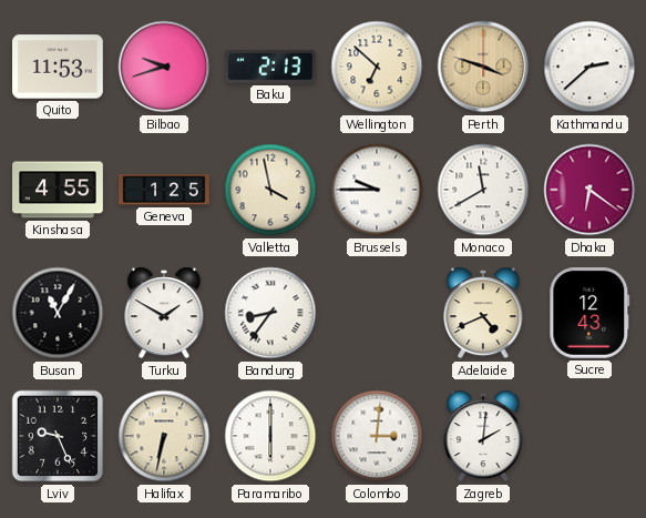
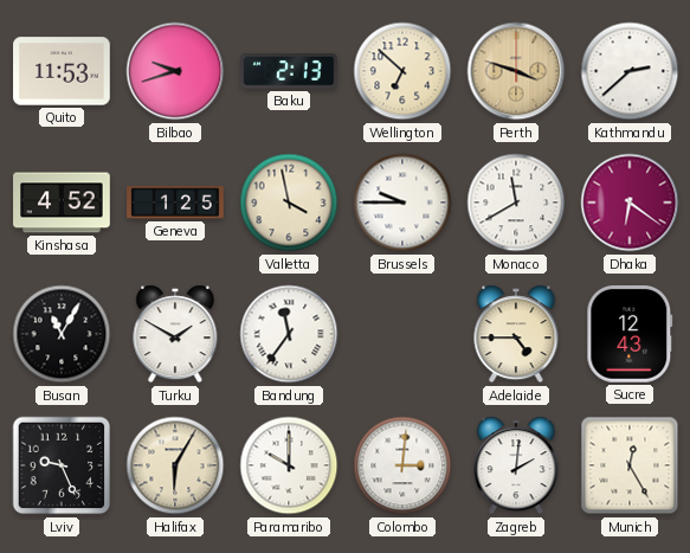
Kinshasa: 4:55 -> 4:52
Bandung: 8:36 -> 11:36
Adelaide: 4:41 -> 4:45
Halifax: 6:32 -> 6:05
Paramaribo: 6:00 -> 10:00
Munich: none -> 12:25
